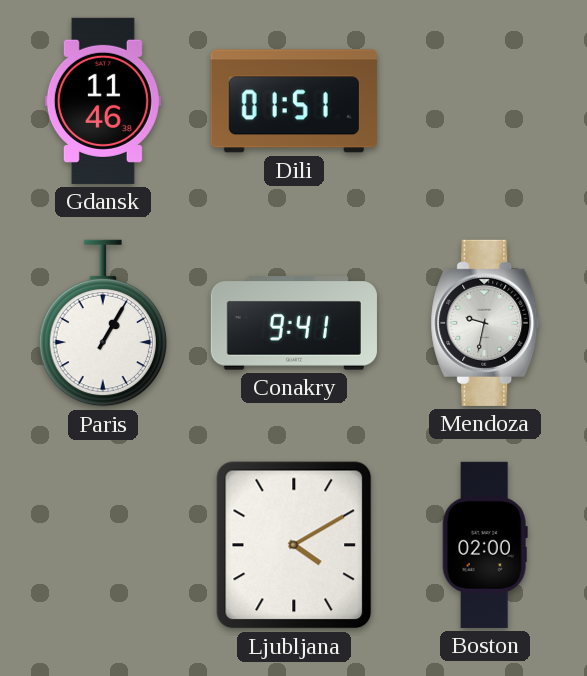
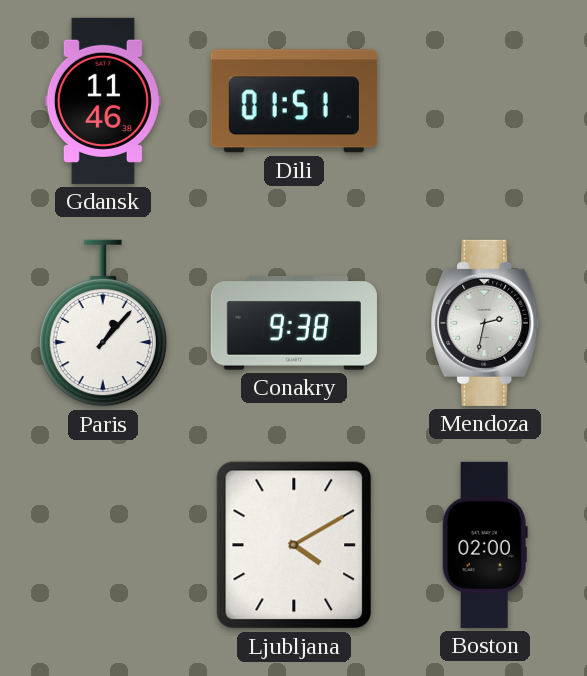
Paris: 1:05 -> 1:07
Conakry: 9:41 -> 9:38
Mendoza: 9:32 -> 2:32
